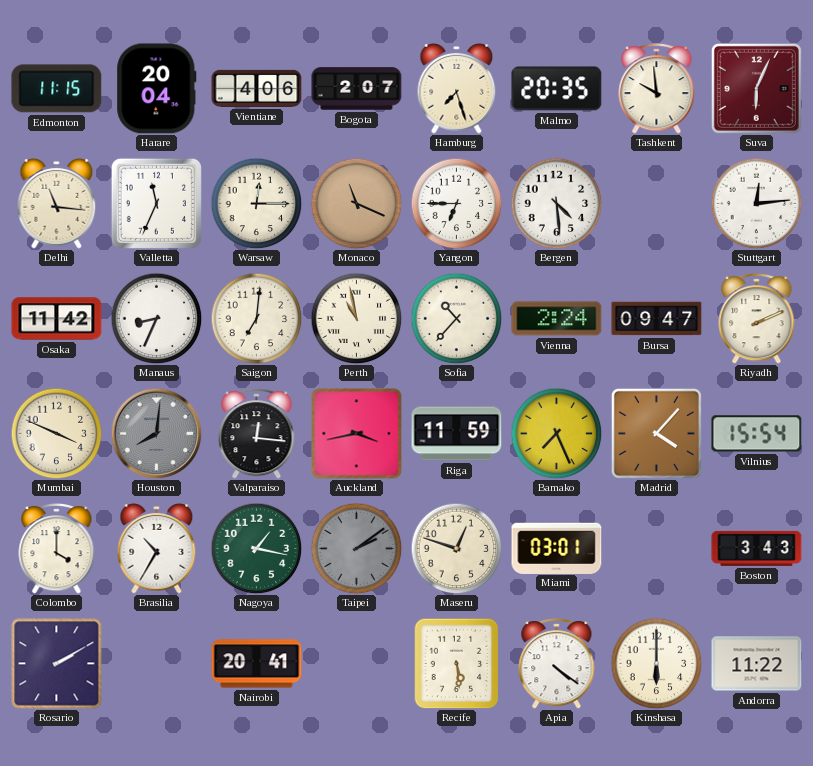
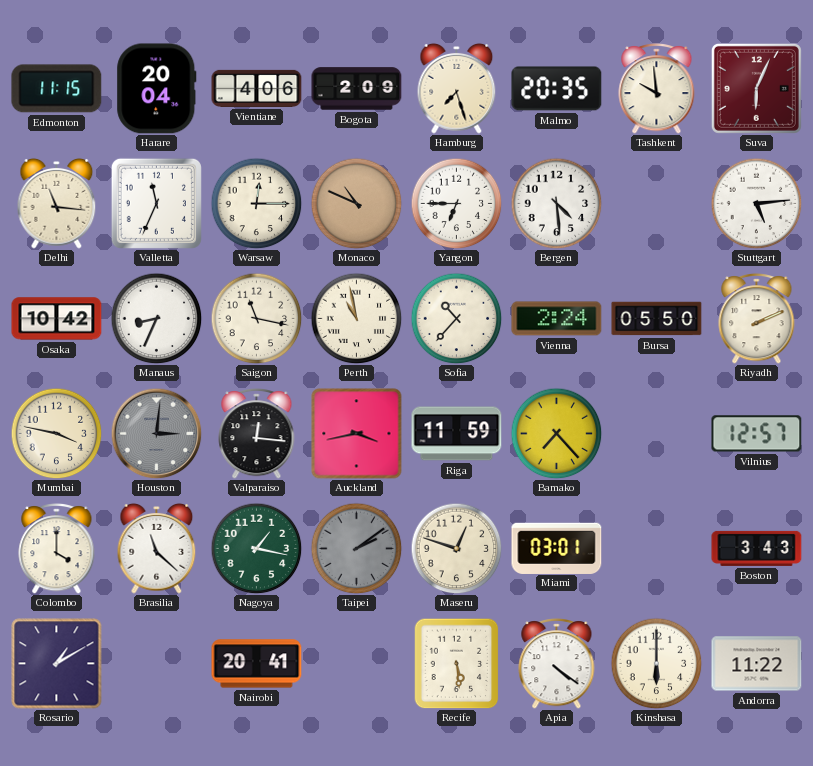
Bogota: 2:07 -> 2:09
Monaco: 11:19 -> 10:49
Stuttgart: 12:14 -> 5:14
Osaka: 11:42 -> 10:42
Saigon: 7:01 -> 11:17
Bursa: 09:47 -> 05:50
Mumbai: 3:49 -> 3:47
Houston: 8:01 -> 3:01
Bamako: 7:26 -> 7:23
Madrid: 4:07 -> none
Vilnius: 15:54 -> 12:57
Brasilia: 10:35 -> 11:22
Rosario: 2:10 -> 1:10
